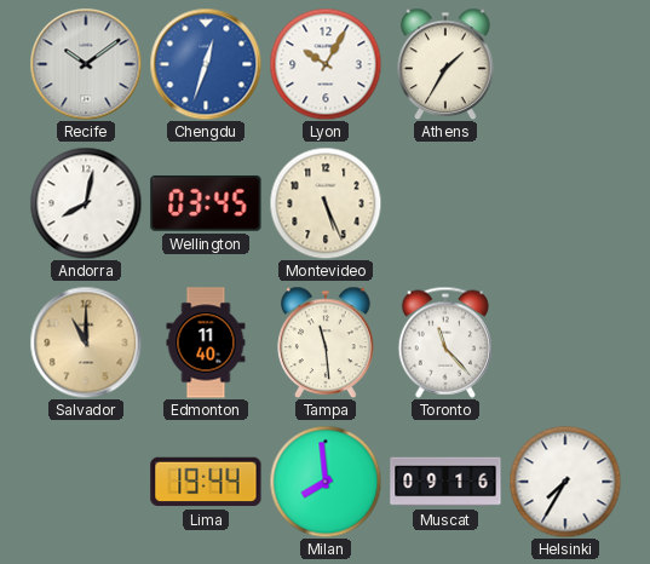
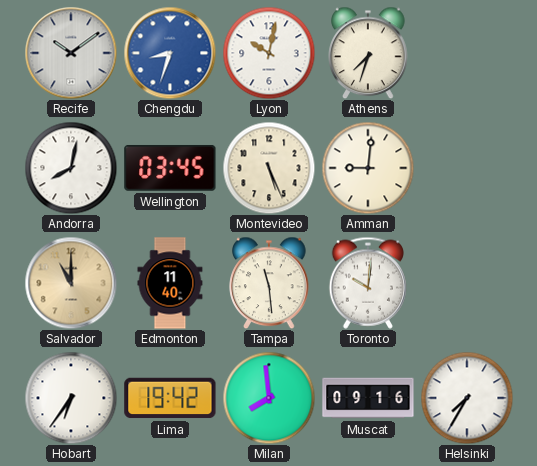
Chengdu: 12:33 -> 8:33
Lyon: 10:05 -> 10:02
Athens: 1:35 -> 7:33
Amman: none -> 9:01
Toronto: 11:23 -> 10:01
Hobart: none -> 6:36
Lima: 19:44 -> 19:42
